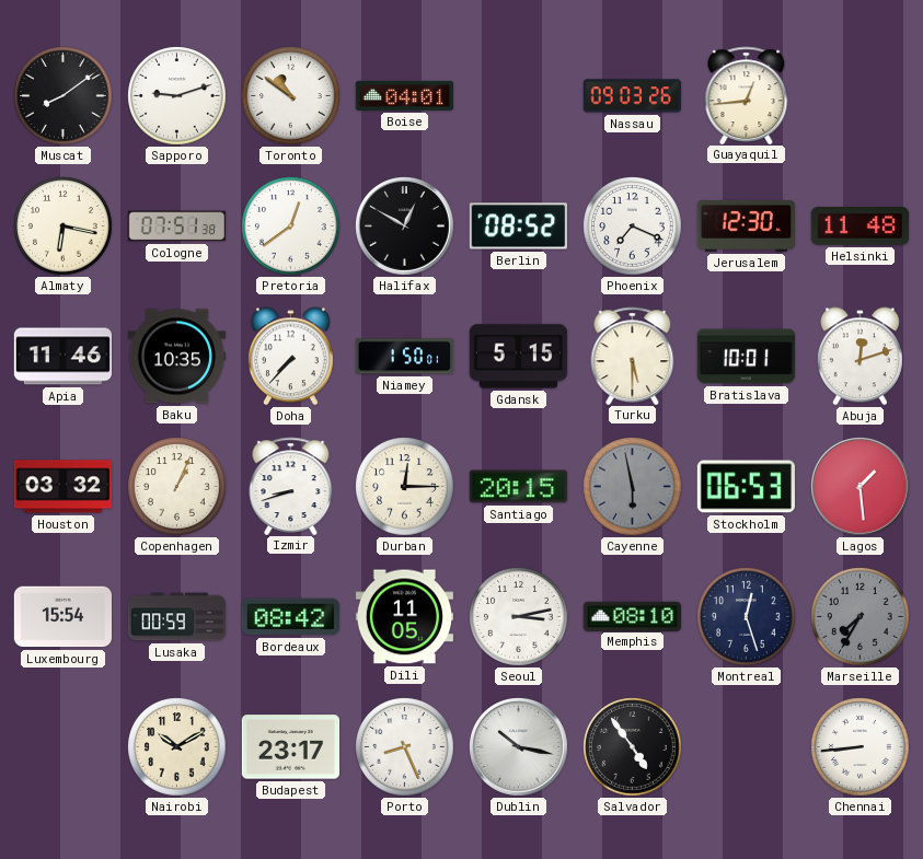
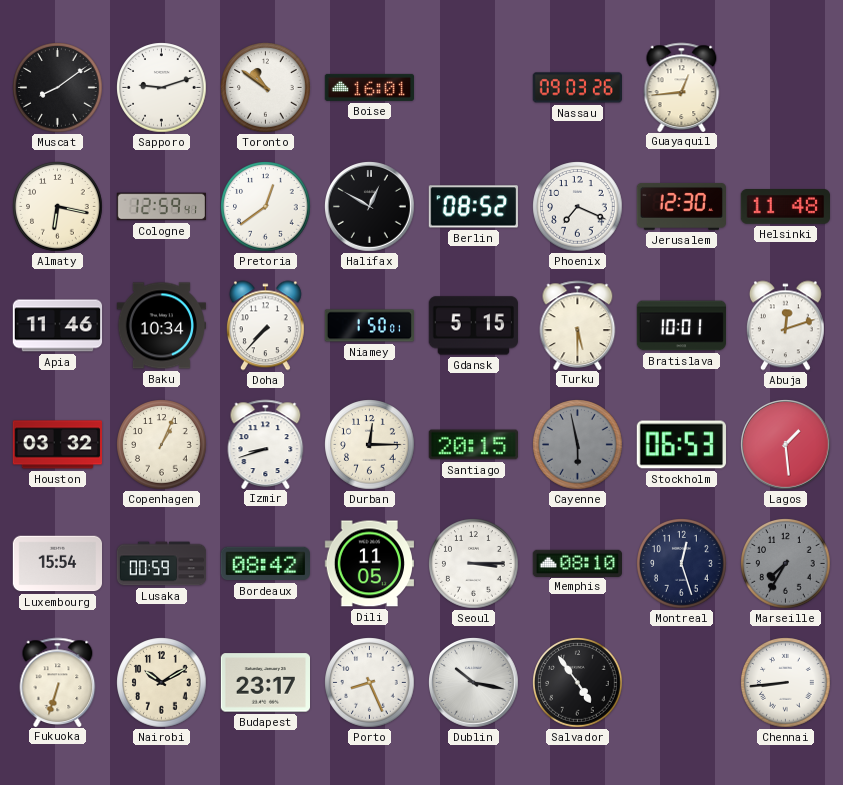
Boise: 04:01 -> 16:01
Cologne: 07:51 -> 12:59
Baku: 10:35 -> 10:34
Seoul: 3:13 -> 3:15
Fukuoka: none -> 6:33
